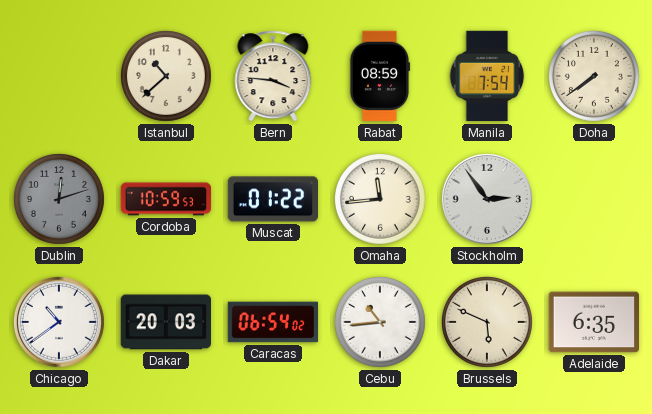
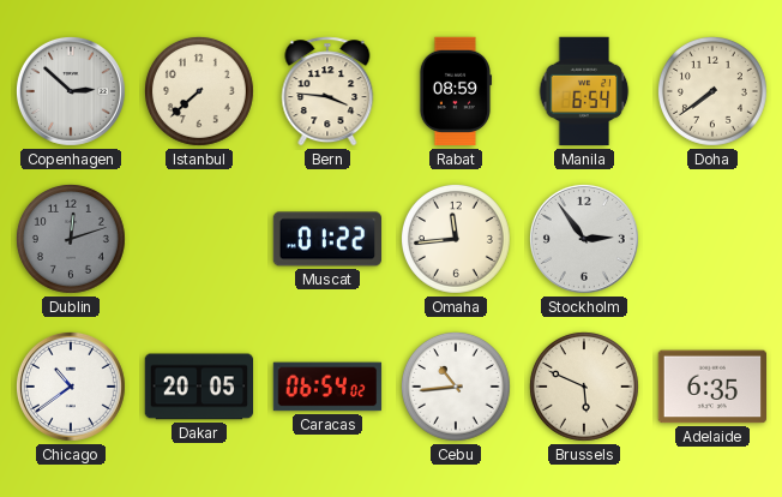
Copenhagen: none -> 2:52
Istanbul: 10:38 -> 7:38
Manila: 7:54 -> 6:54
Cordoba: 10:59 -> none
Dakar: 20:03 -> 20:05
